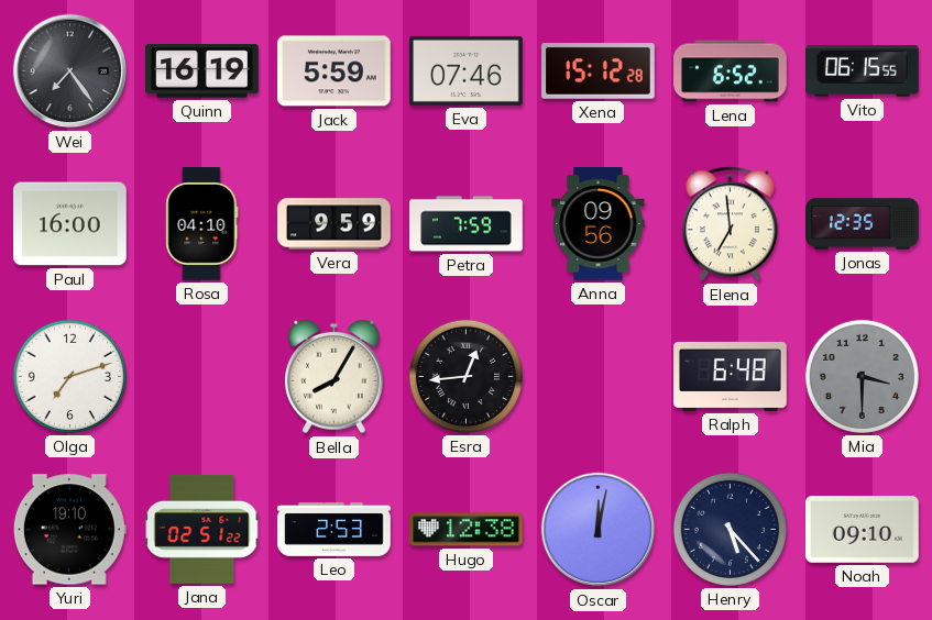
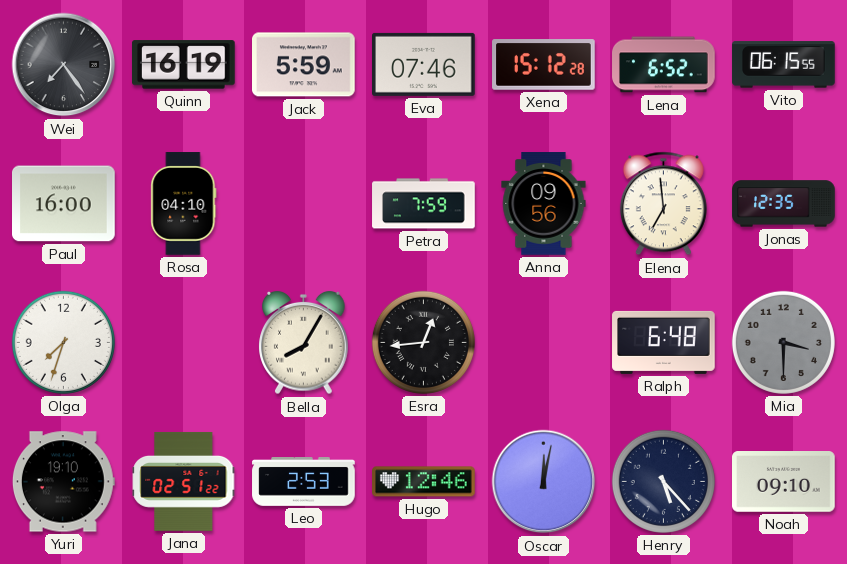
Vera: 9:59 -> none
Olga: 7:12 -> 7:33
Hugo: 12:38 -> 12:46
